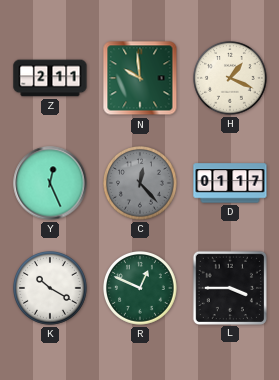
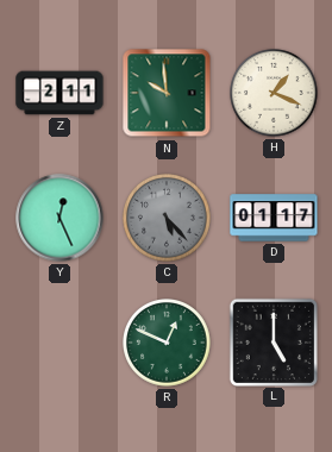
C: 12:23 -> 5:23
K: 10:20 -> none
L: 3:45 -> 5:00
